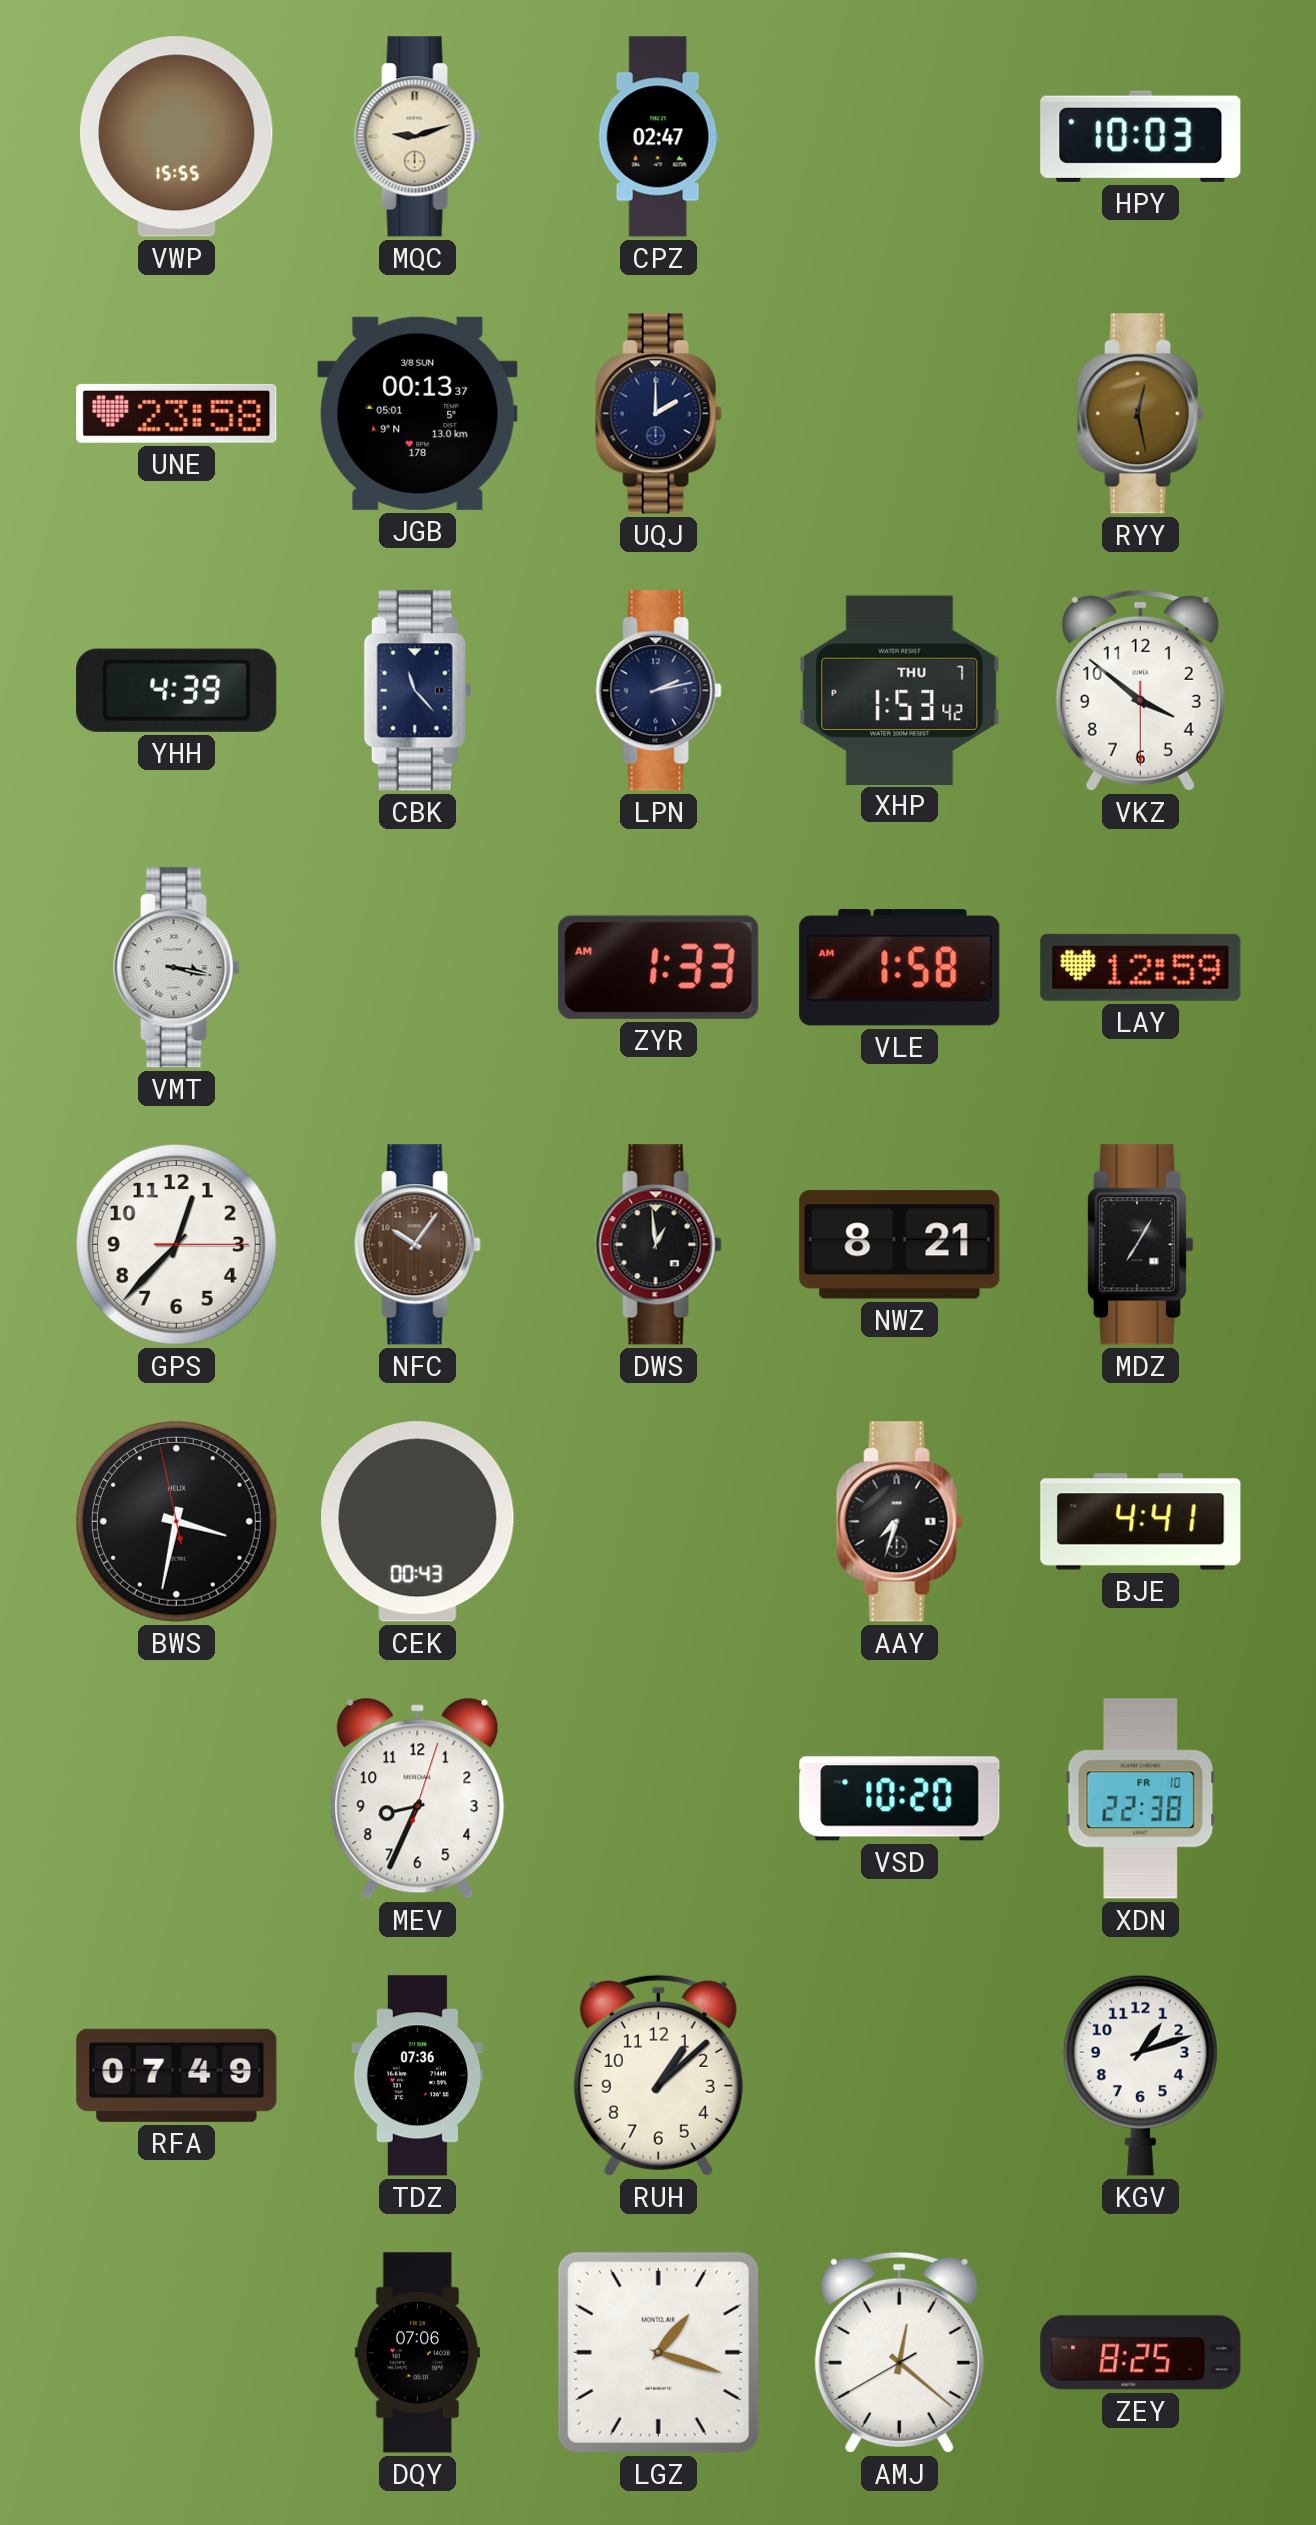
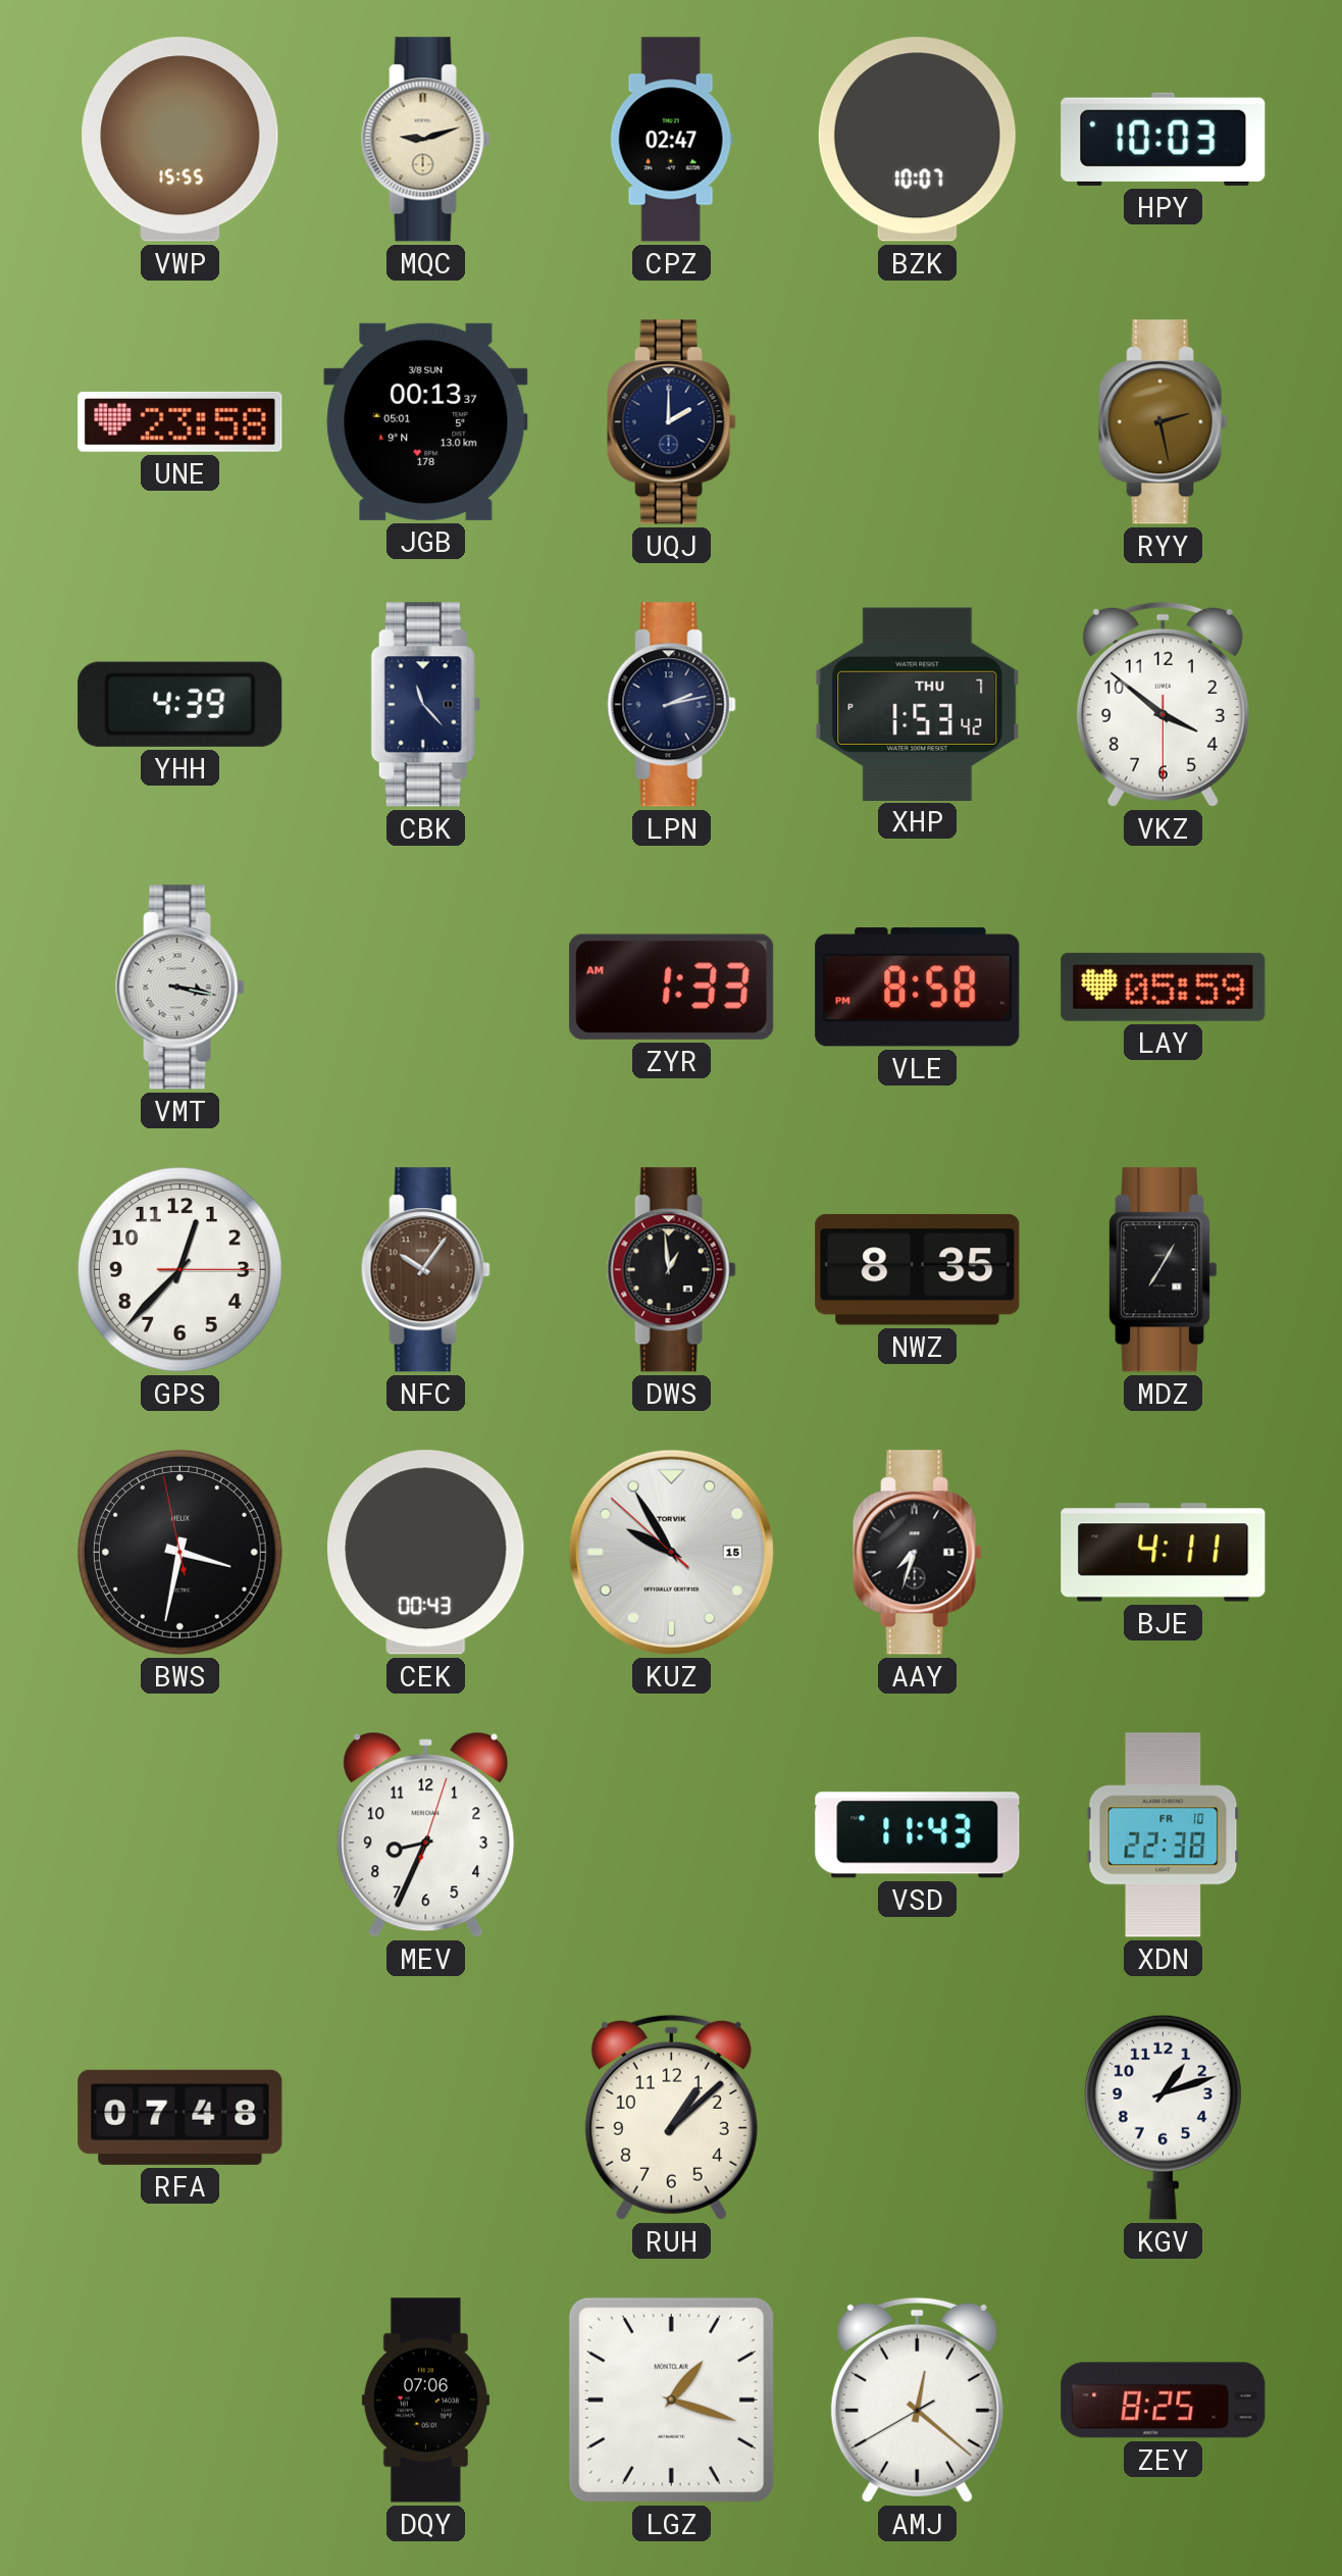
BZK: none -> 10:07
RYY: 12:28 -> 2:28
VLE: 1:58 -> 8:58
LAY: 12:59 -> 05:59
NWZ: 8:21 -> 8:35
KUZ: none -> 9:54
BJE: 4:41 -> 4:11
VSD: 10:20 -> 11:43
RFA: 07:49 -> 07:48
TDZ: 07:36 -> none
